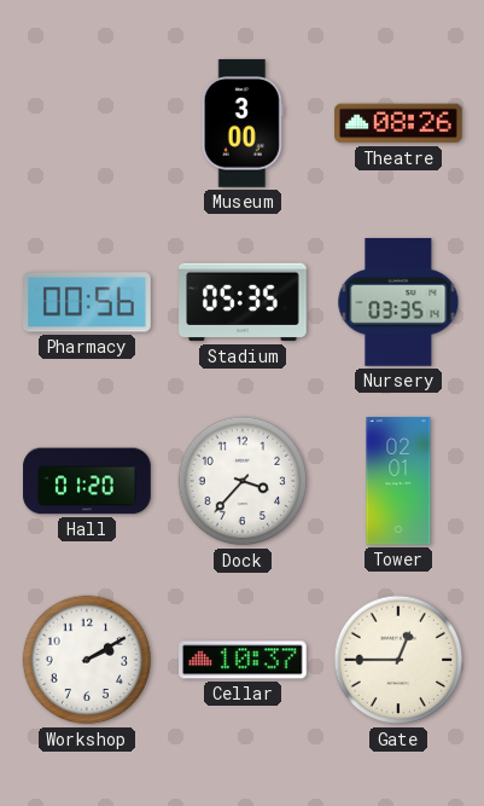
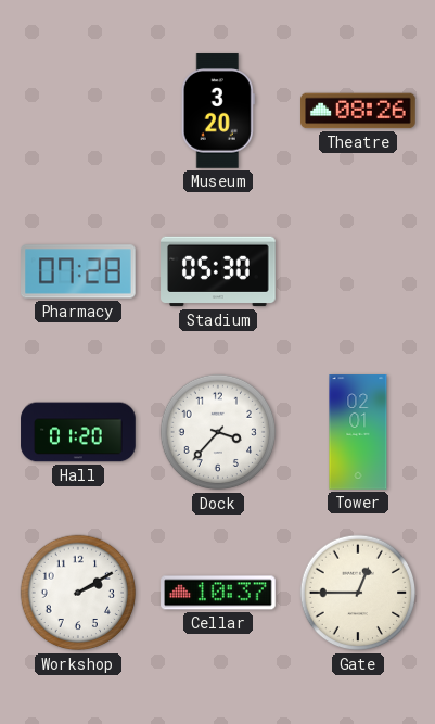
Museum: 3:00 -> 3:20
Pharmacy: 00:56 -> 07:28
Stadium: 05:35 -> 05:30
Nursery: 03:35 -> none
